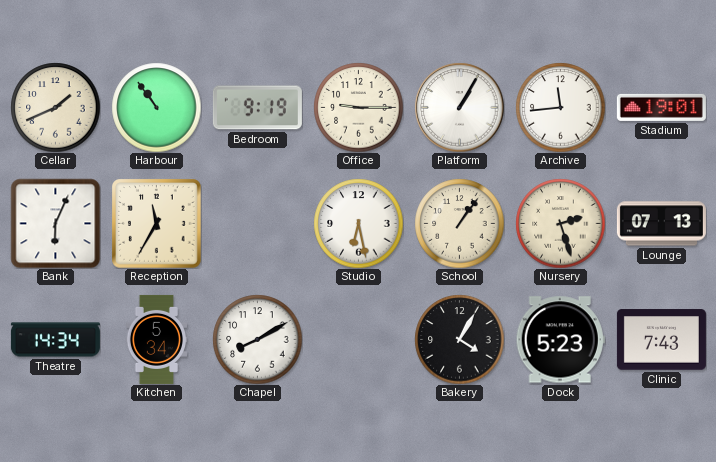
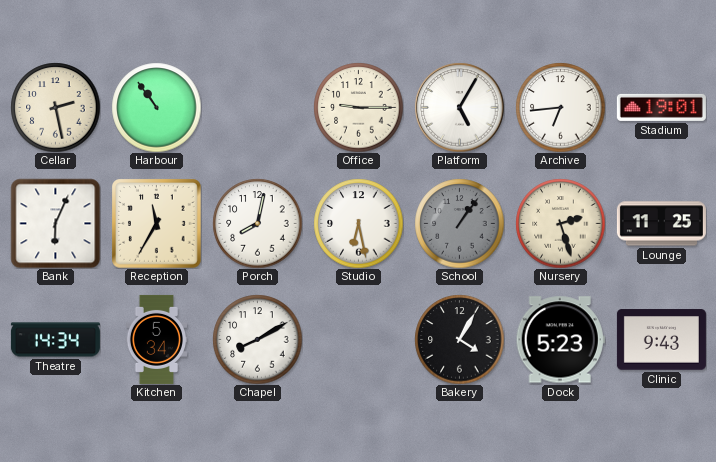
Cellar: 1:41 -> 2:28
Bedroom: 9:19 -> none
Platform: 1:05 -> 5:05
Archive: 11:44 -> 6:44
Porch: none -> 8:02
School dial: cream -> grey
Lounge: 07:13 -> 11:25
Clinic: 7:43 -> 9:43
